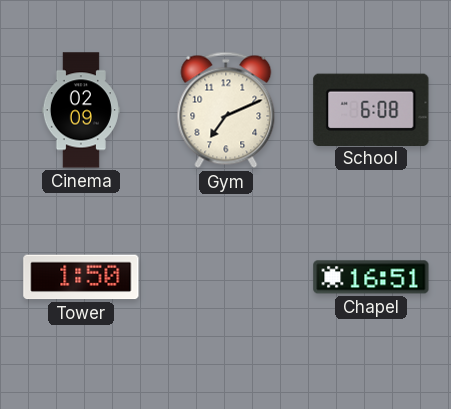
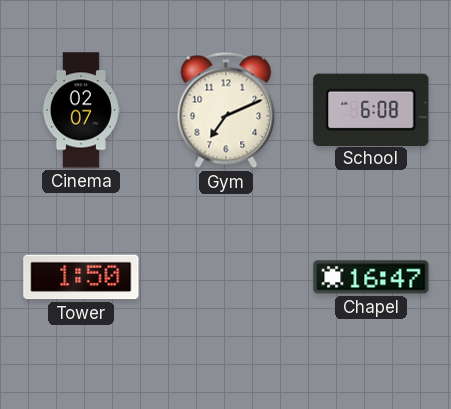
Cinema: 02:09 -> 02:07
Chapel: 16:51 -> 16:47
